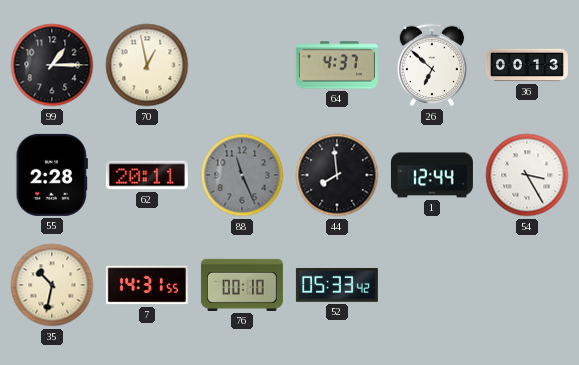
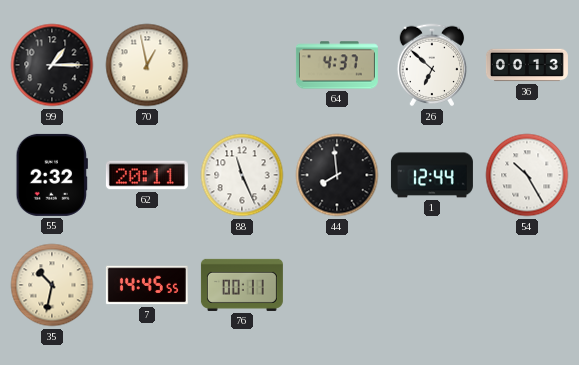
55: 2:28 -> 2:32
88 dial: grey -> white
54: 3:25 -> 10:25
7: 14:31 -> 14:45
76: 00:10 -> 00:11
52: 05:33 -> none
